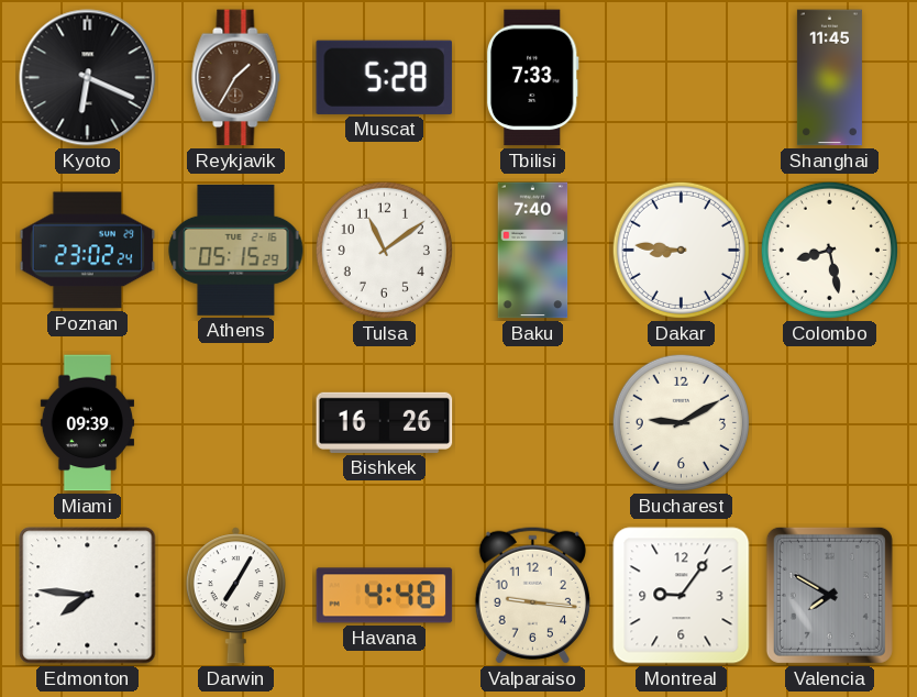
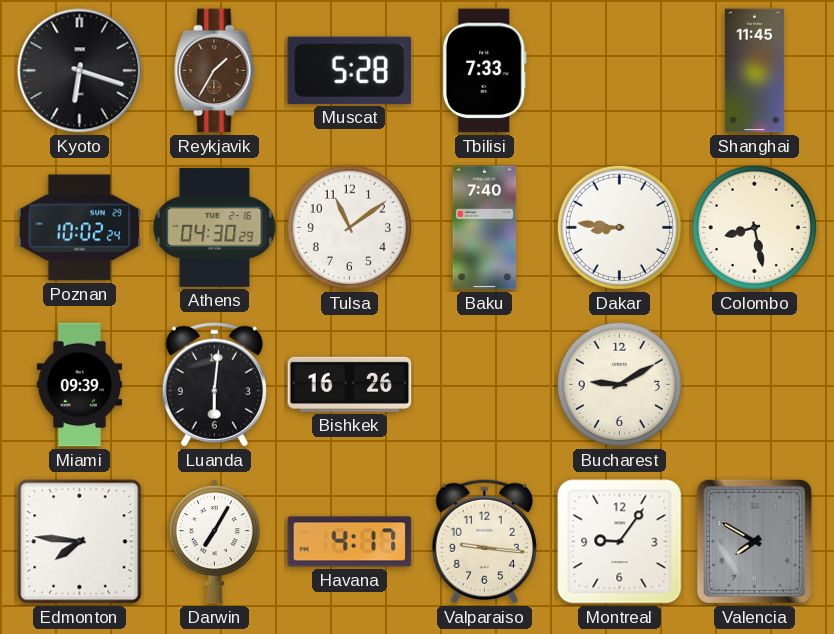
Kyoto: 6:19 -> 6:18
Poznan: 23:02 -> 10:02
Athens: 05:15 -> 04:30
Luanda: none -> 6:01
Havana: 4:48 -> 4:17
